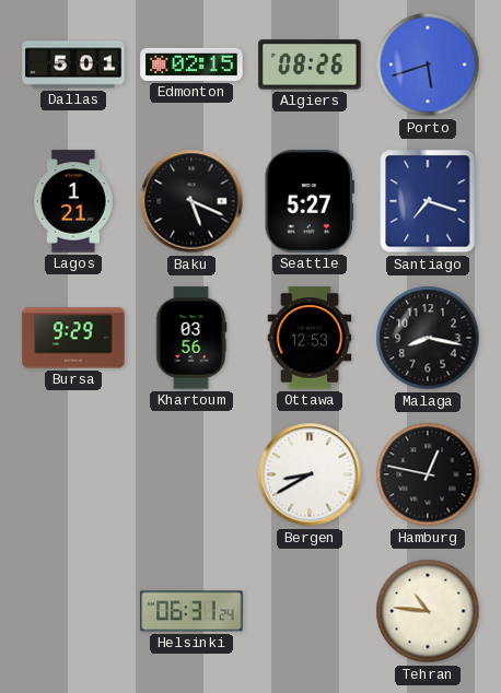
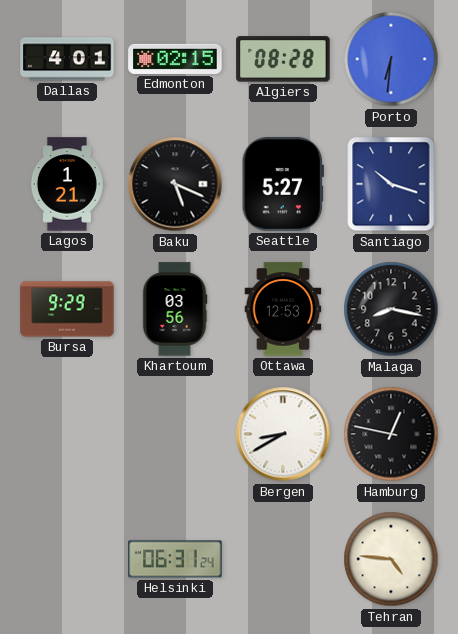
Dallas: 5:01 -> 4:01
Algiers: 08:26 -> 08:28
Porto: 5:42 -> 6:31
Santiago: 7:18 -> 10:18
Tehran: 10:46 -> 4:46
